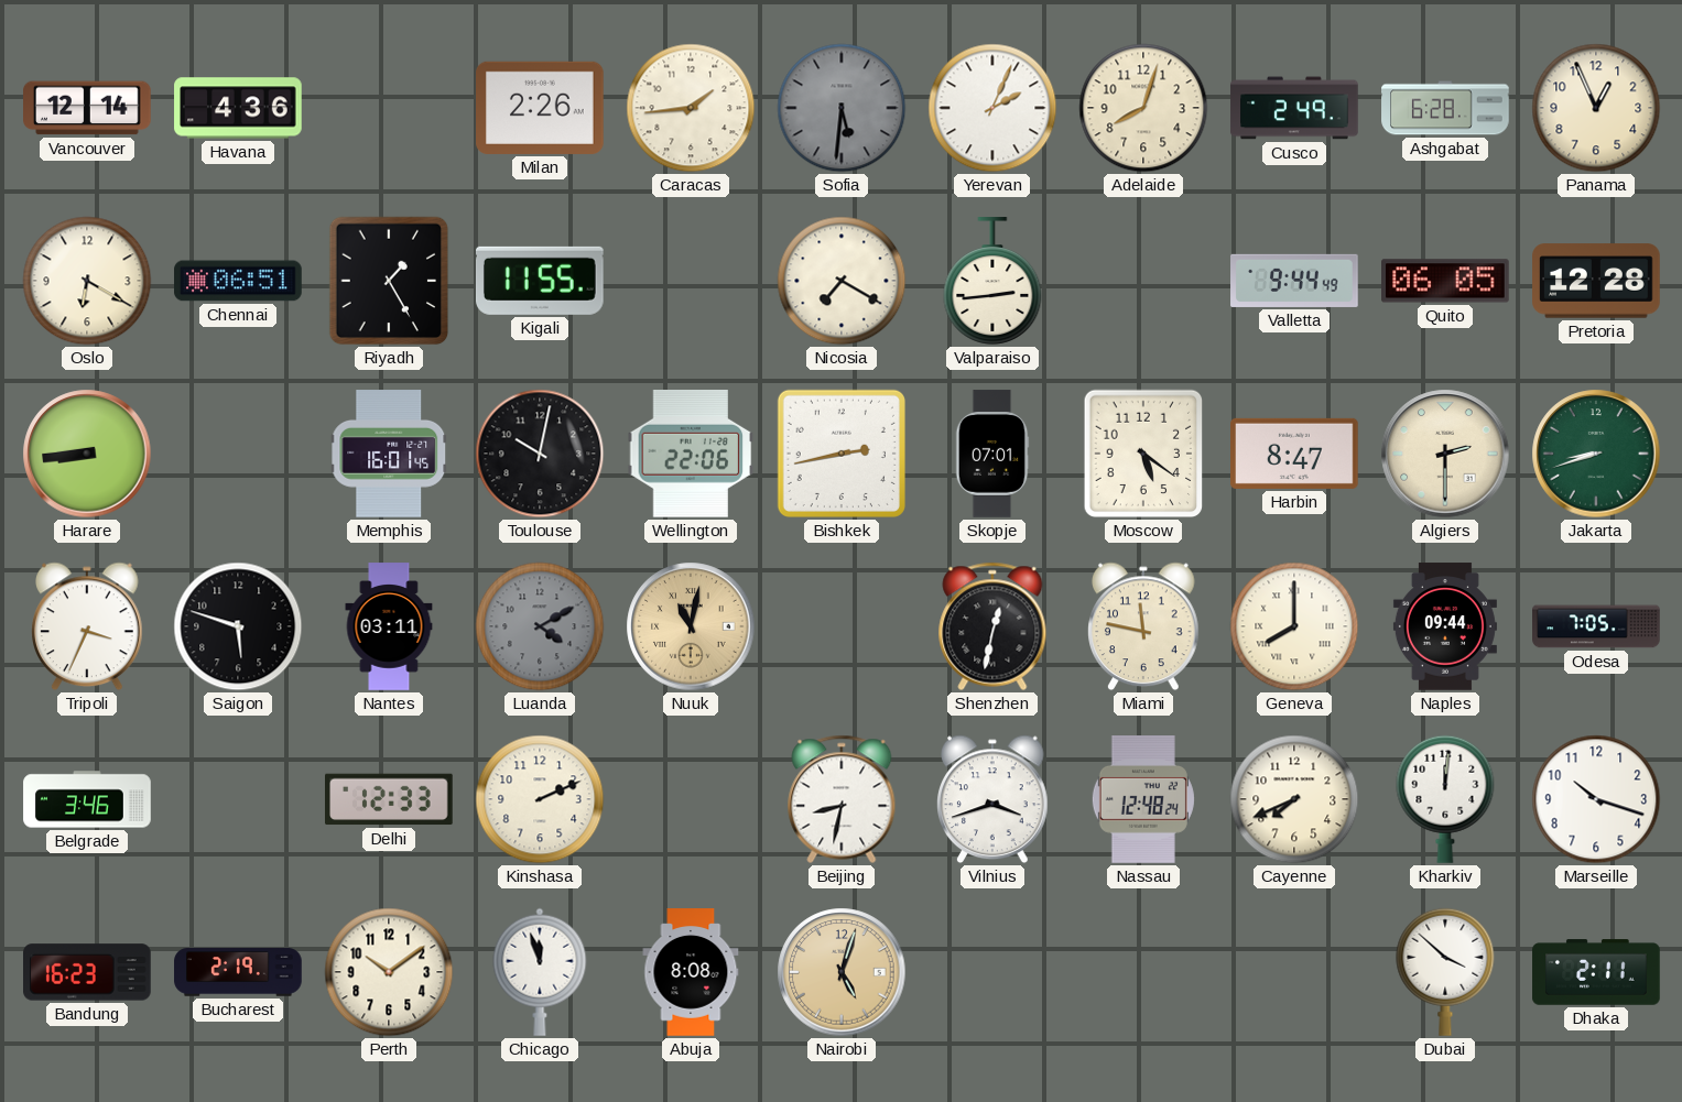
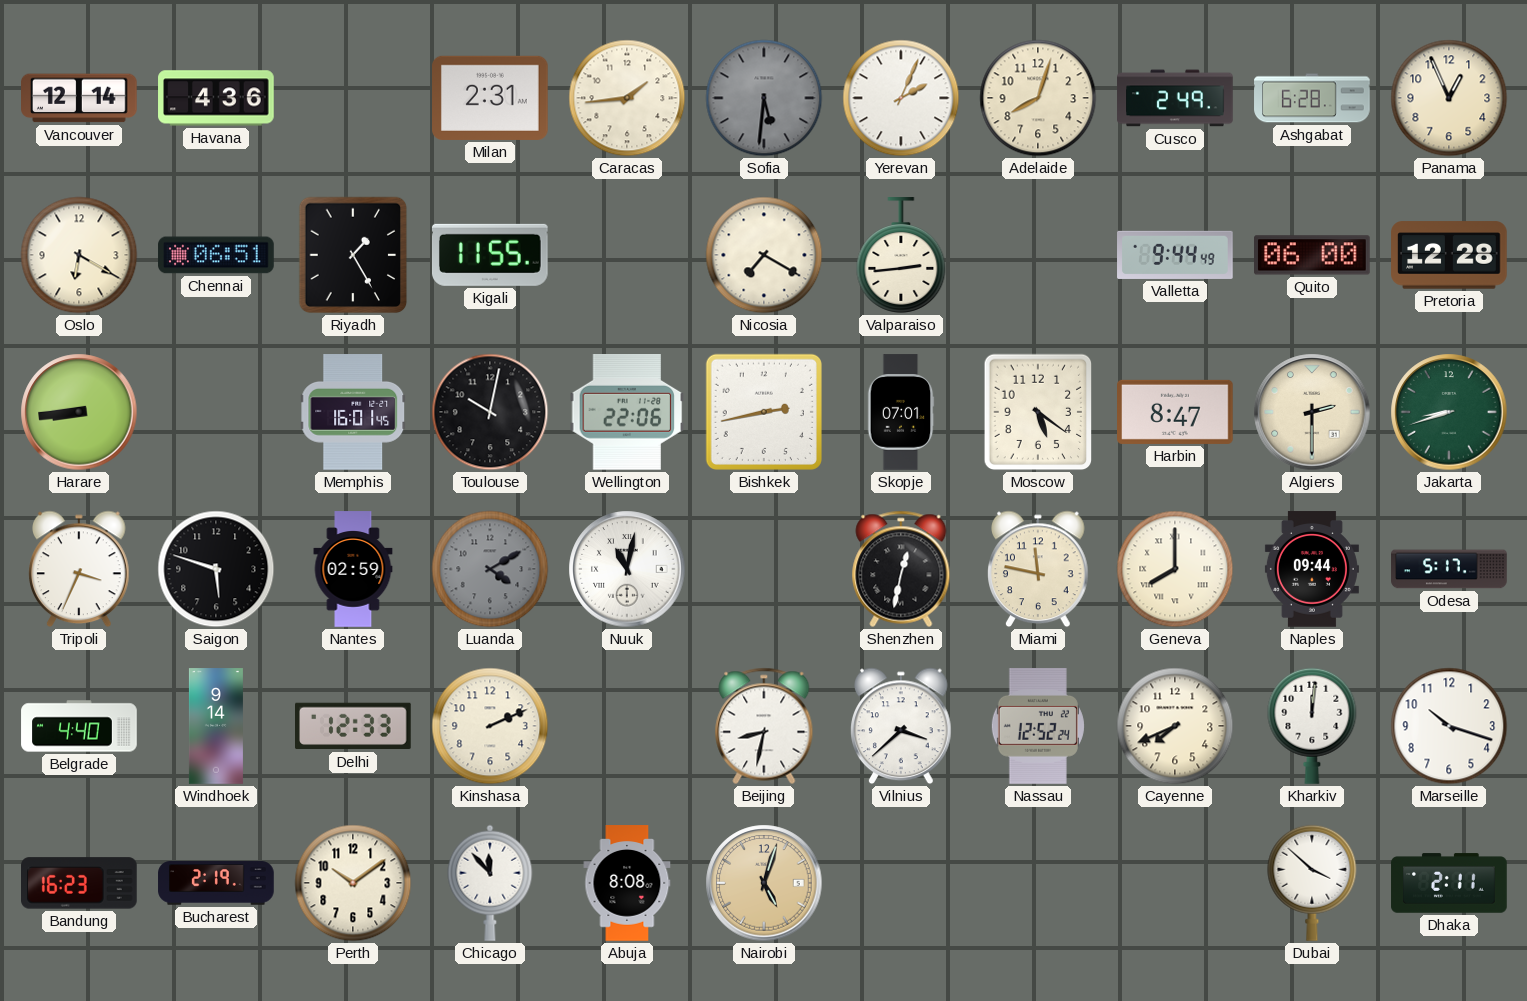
Milan: 2:26 -> 2:31
Quito: 06:05 -> 06:00
Nantes: 03:11 -> 02:59
Nuuk dial: champagne -> white
Odesa: 7:05 -> 5:17
Belgrade: 3:46 -> 4:40
Windhoek: none -> 9:14
Vilnius: 3:42 -> 3:38
Nassau: 12:48 -> 12:52
Chicago: 11:57 -> 11:53
